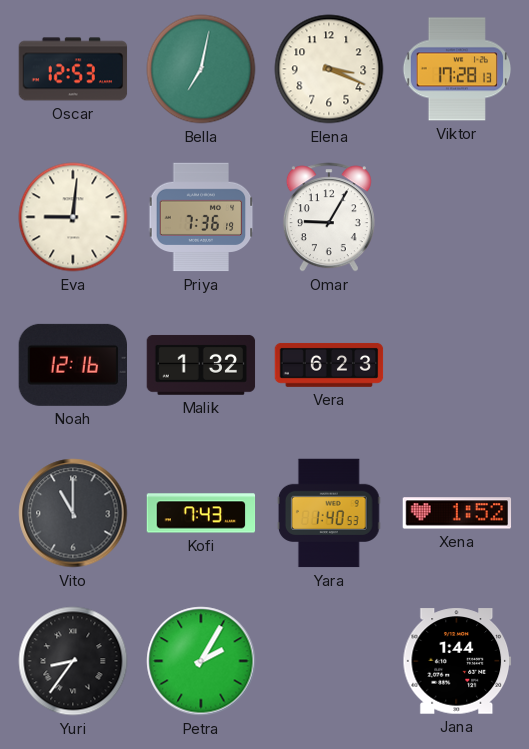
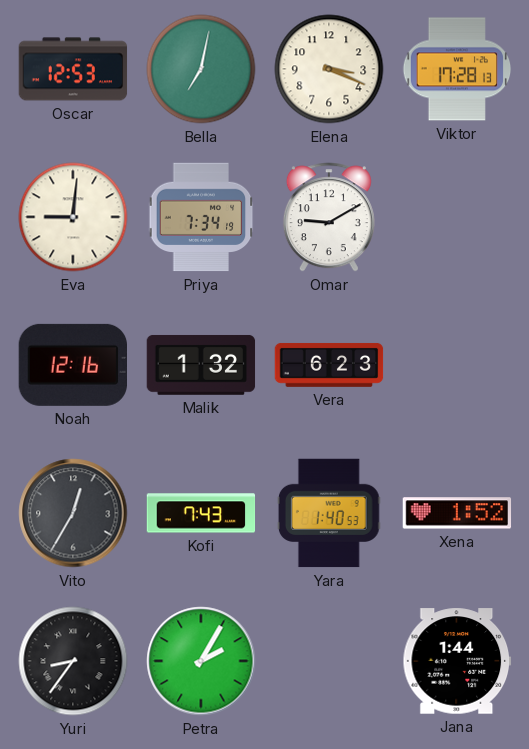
Priya: 7:36 -> 7:34
Omar: 9:05 -> 9:10
Vito: 11:00 -> 12:35
